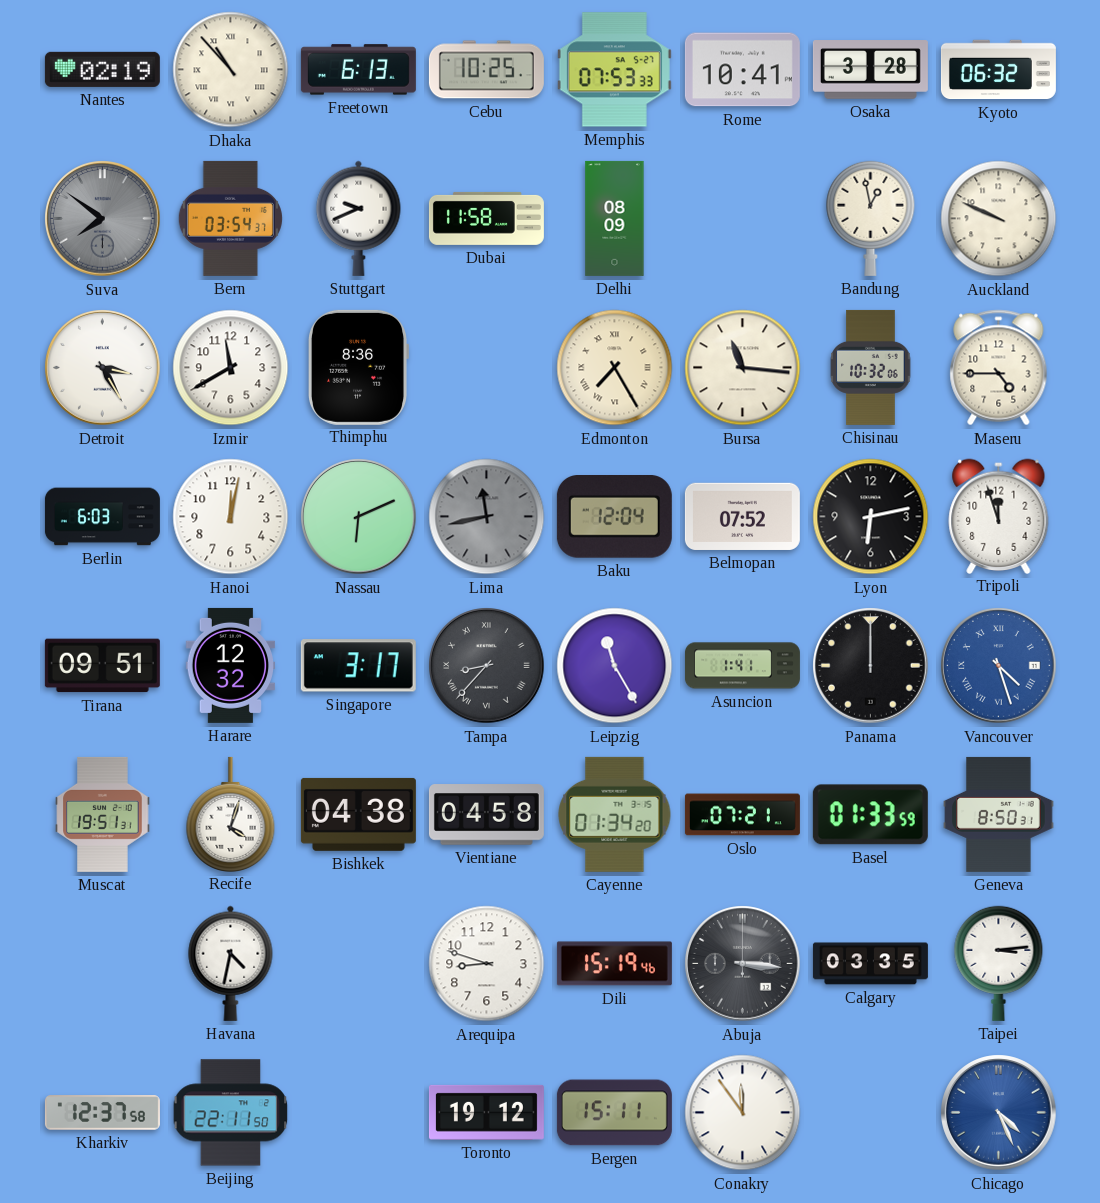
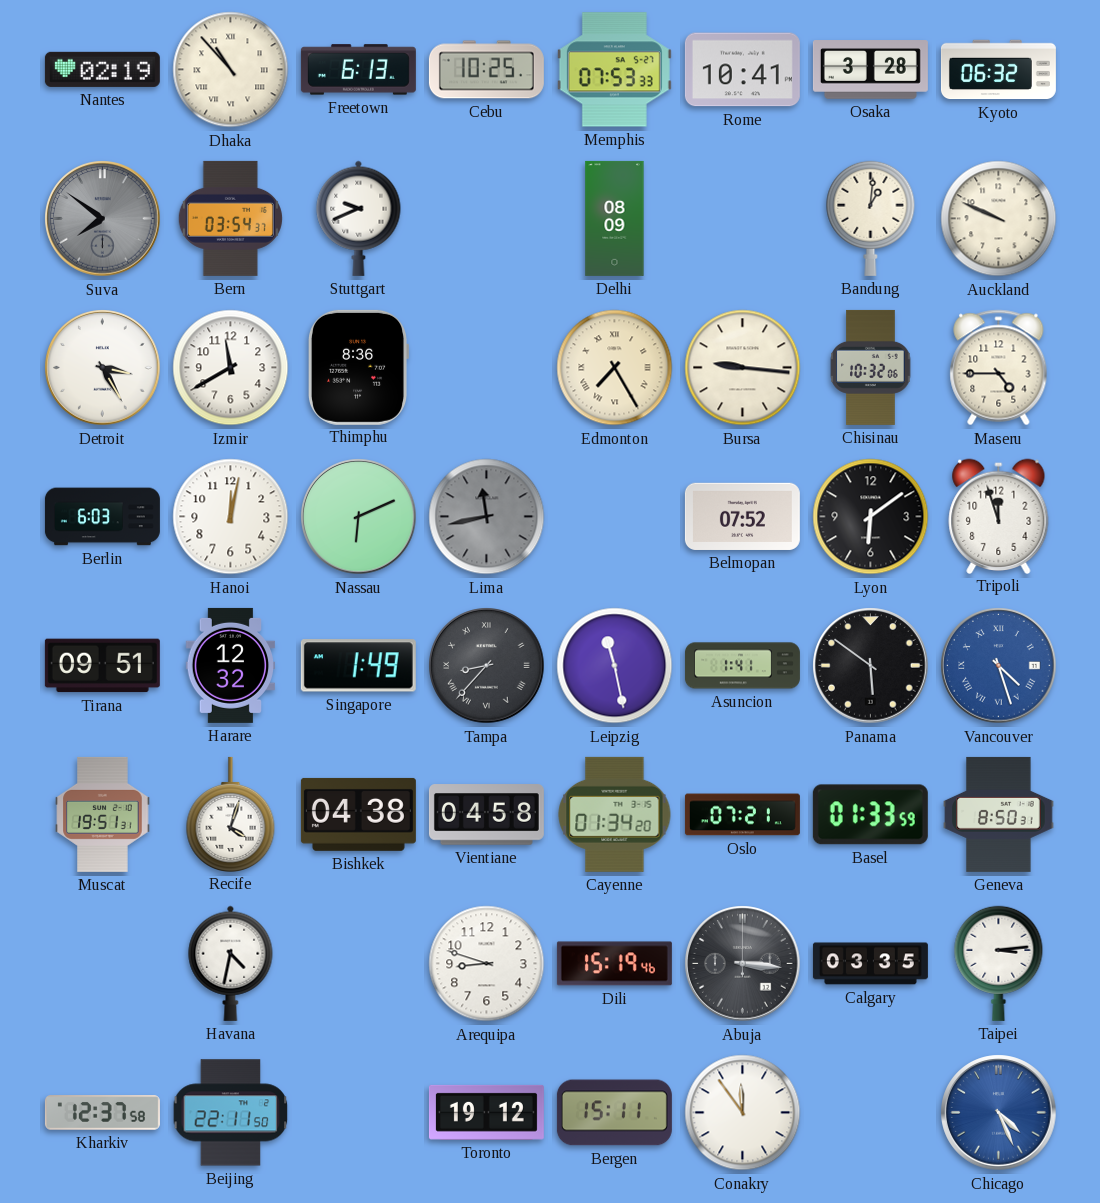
Dubai: 11:58 -> none
Bandung: 12:58 -> 1:01
Bursa: 11:16 -> 9:16
Baku: 12:04 -> none
Lyon: 6:13 -> 6:09
Singapore: 3:17 -> 1:49
Leipzig: 11:25 -> 11:28
Panama: 12:00 -> 5:51
